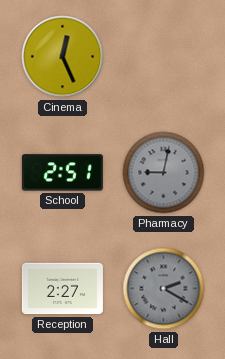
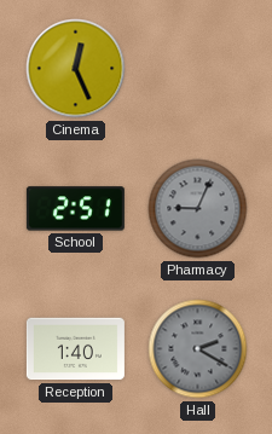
Pharmacy: 9:02 -> 9:04
Reception: 2:27 -> 1:40
